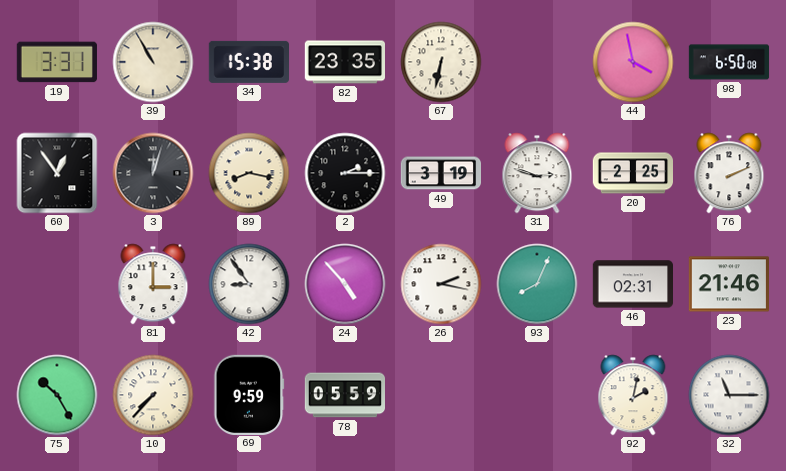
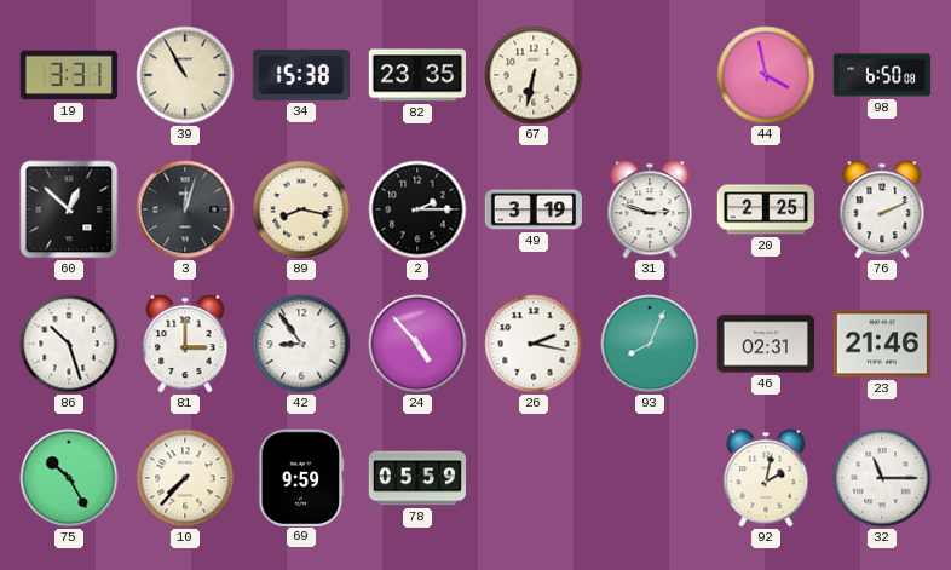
60: 12:54 -> 12:52
86: none -> 10:27
